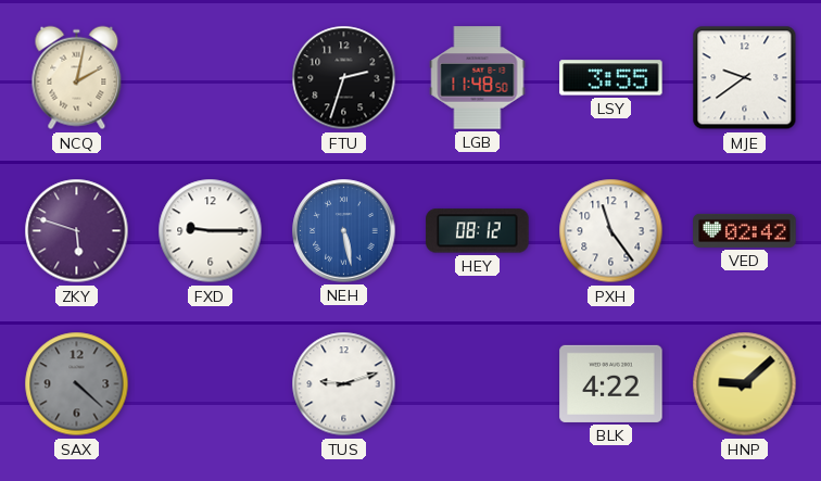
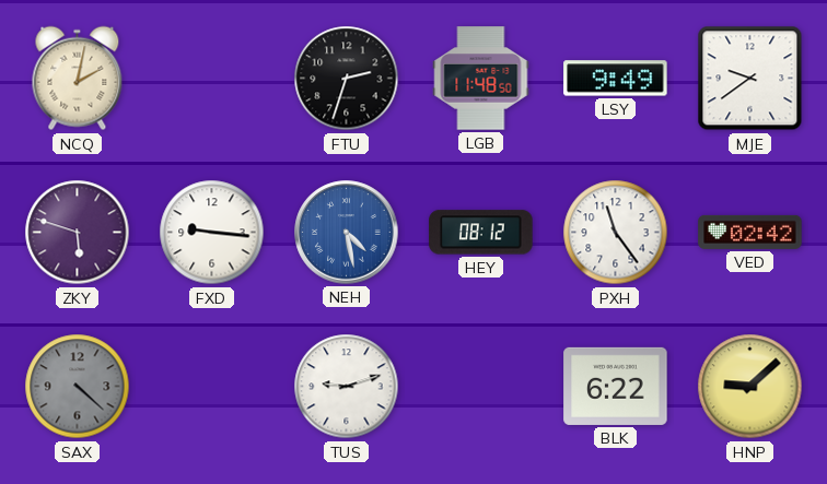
LSY: 3:55 -> 9:49
FXD: 9:15 -> 9:16
NEH: 5:28 -> 4:28
BLK: 4:22 -> 6:22
